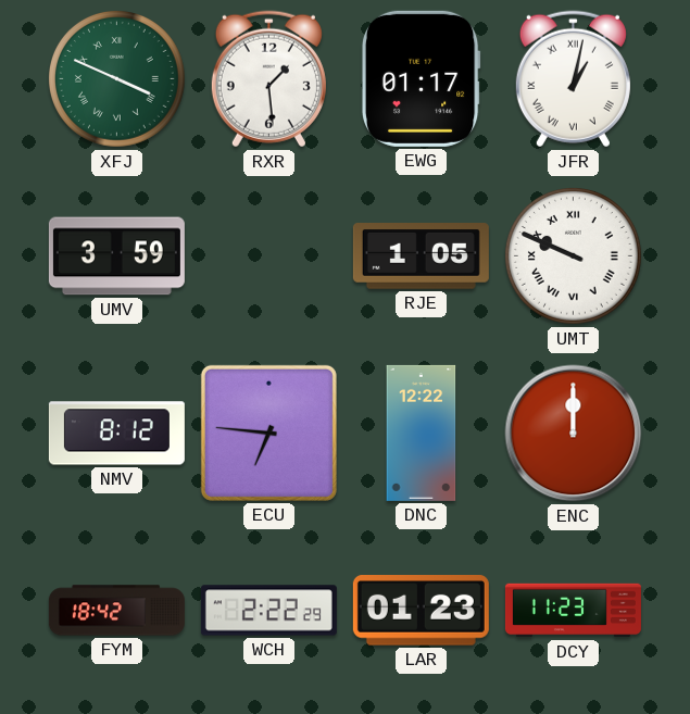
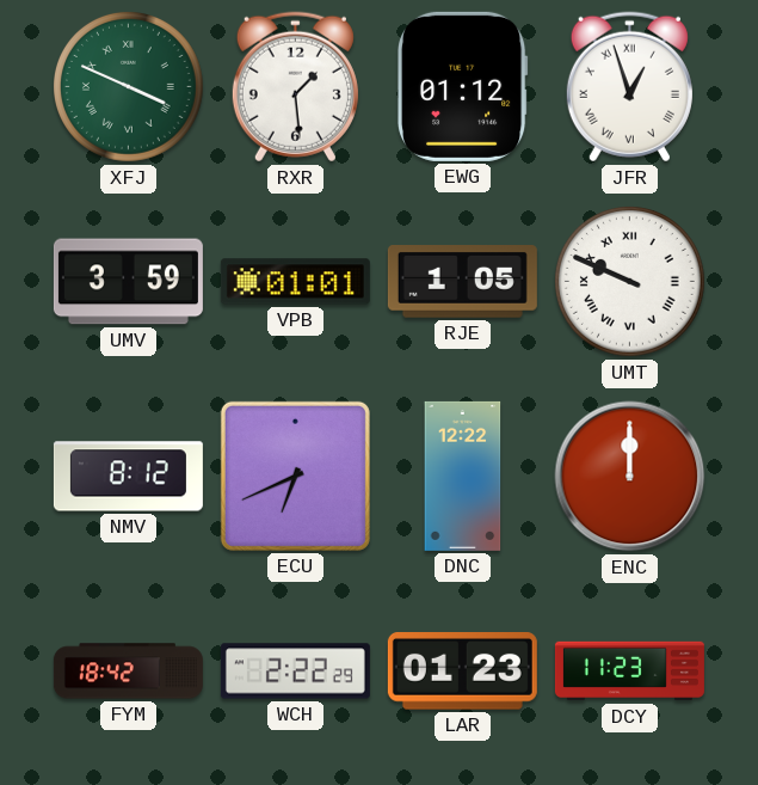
EWG: 01:17 -> 01:12
JFR: 1:02 -> 12:57
VPB: none -> 01:01
ECU: 6:46 -> 6:41
